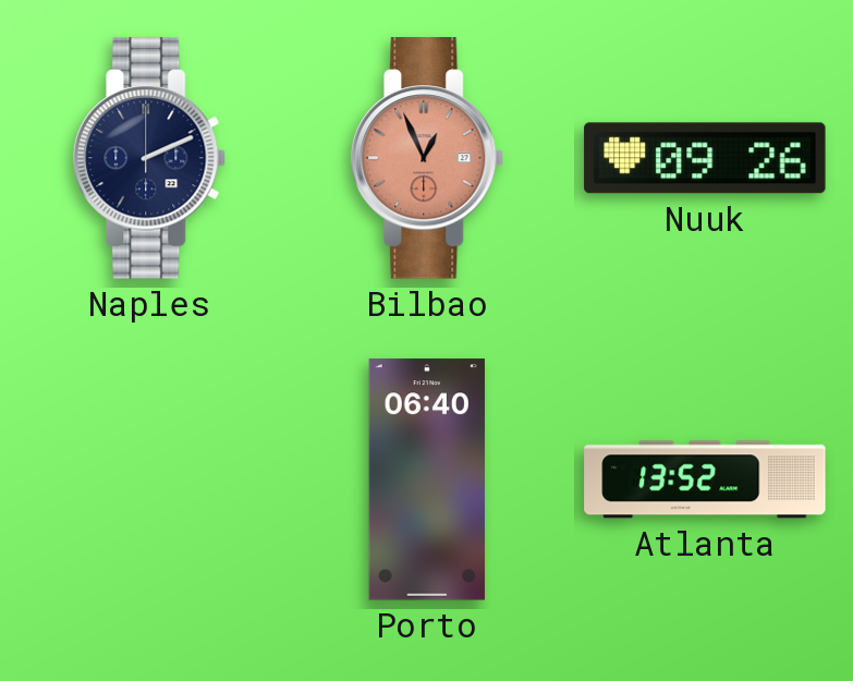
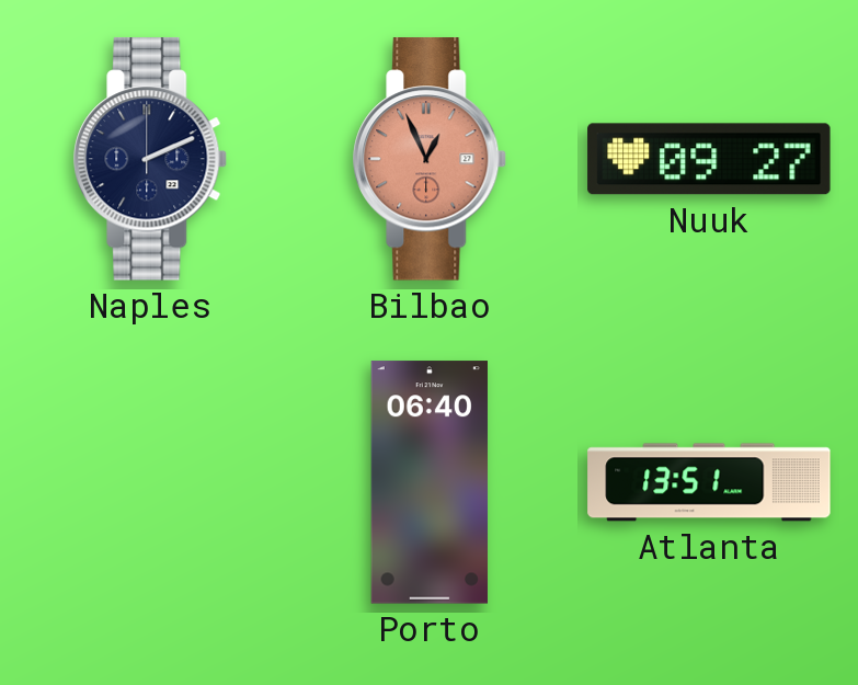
Nuuk: 09:26 -> 09:27
Atlanta: 13:52 -> 13:51
